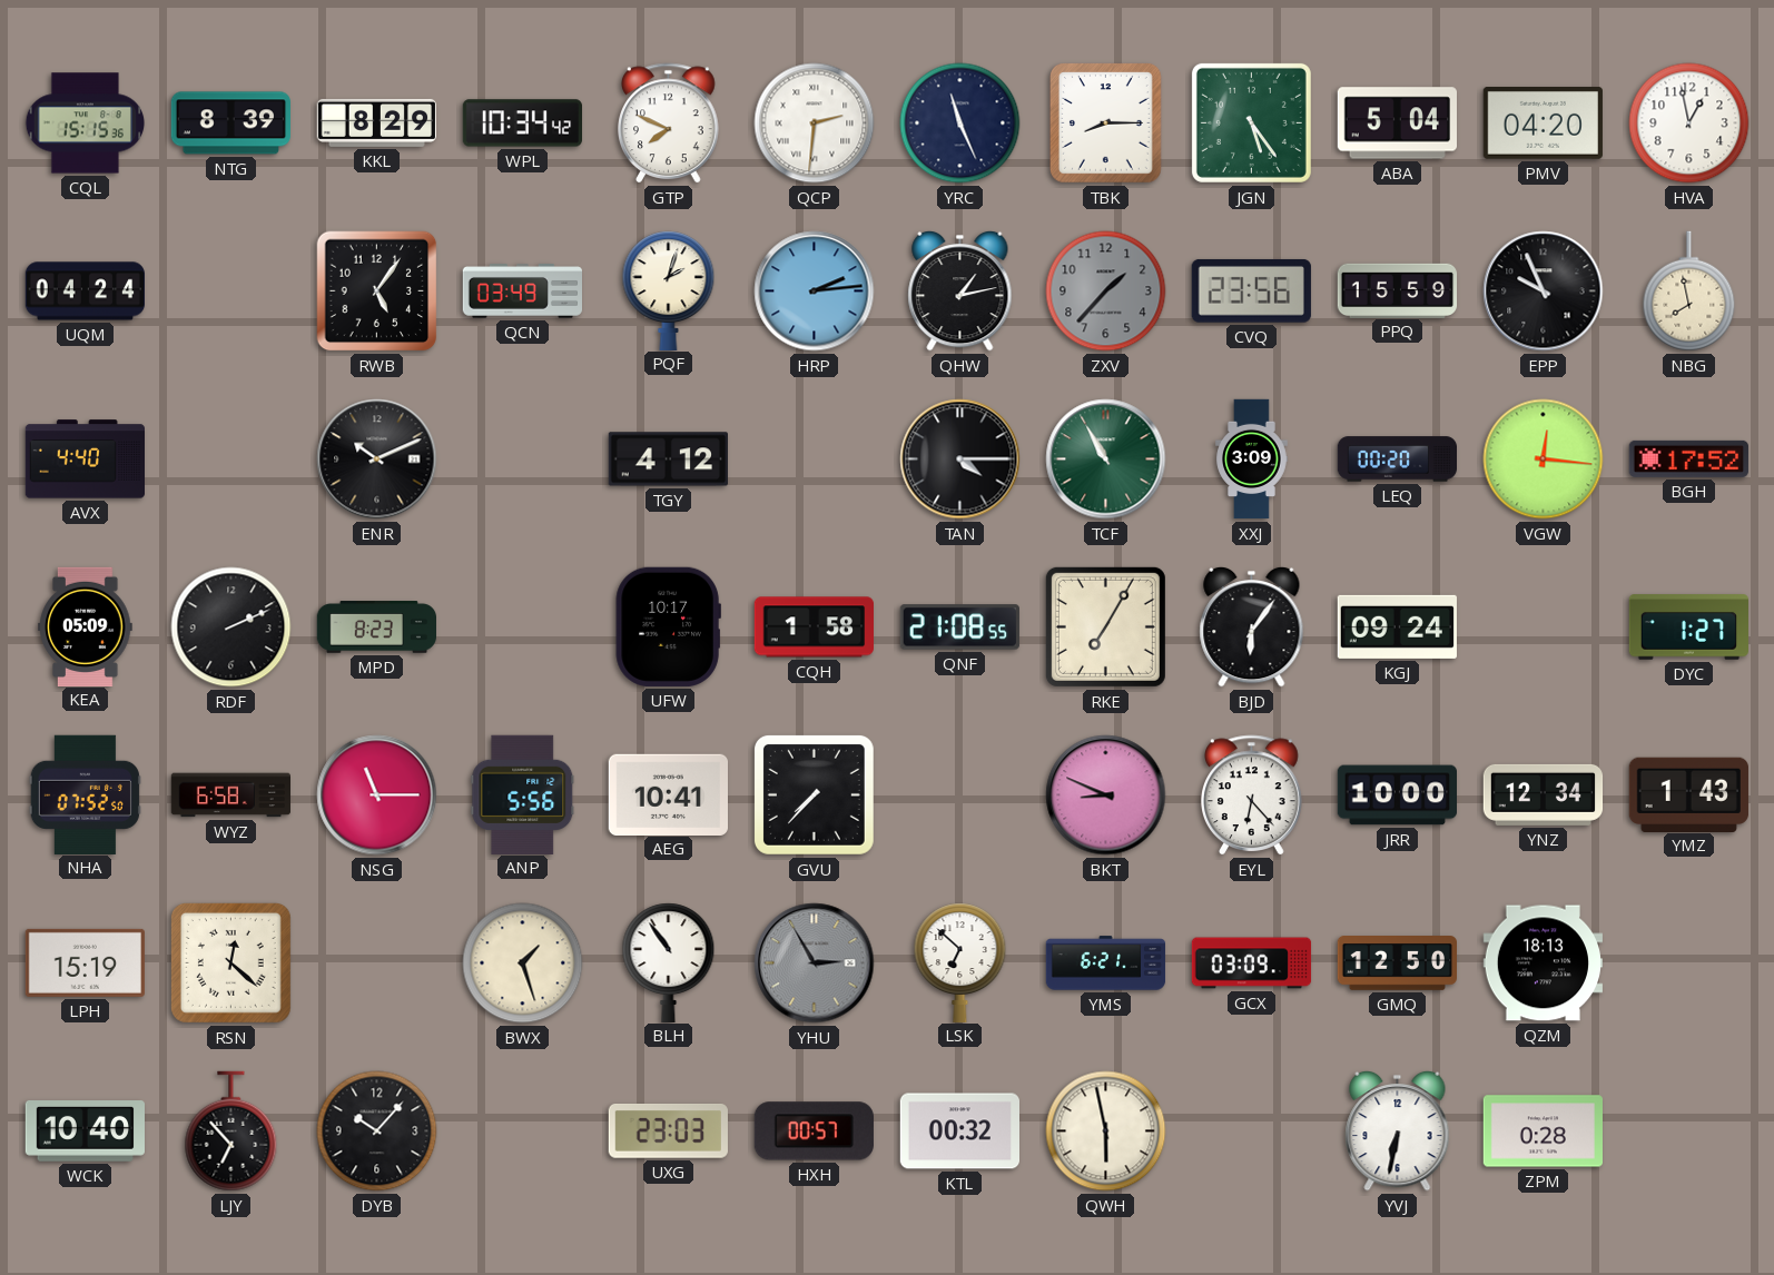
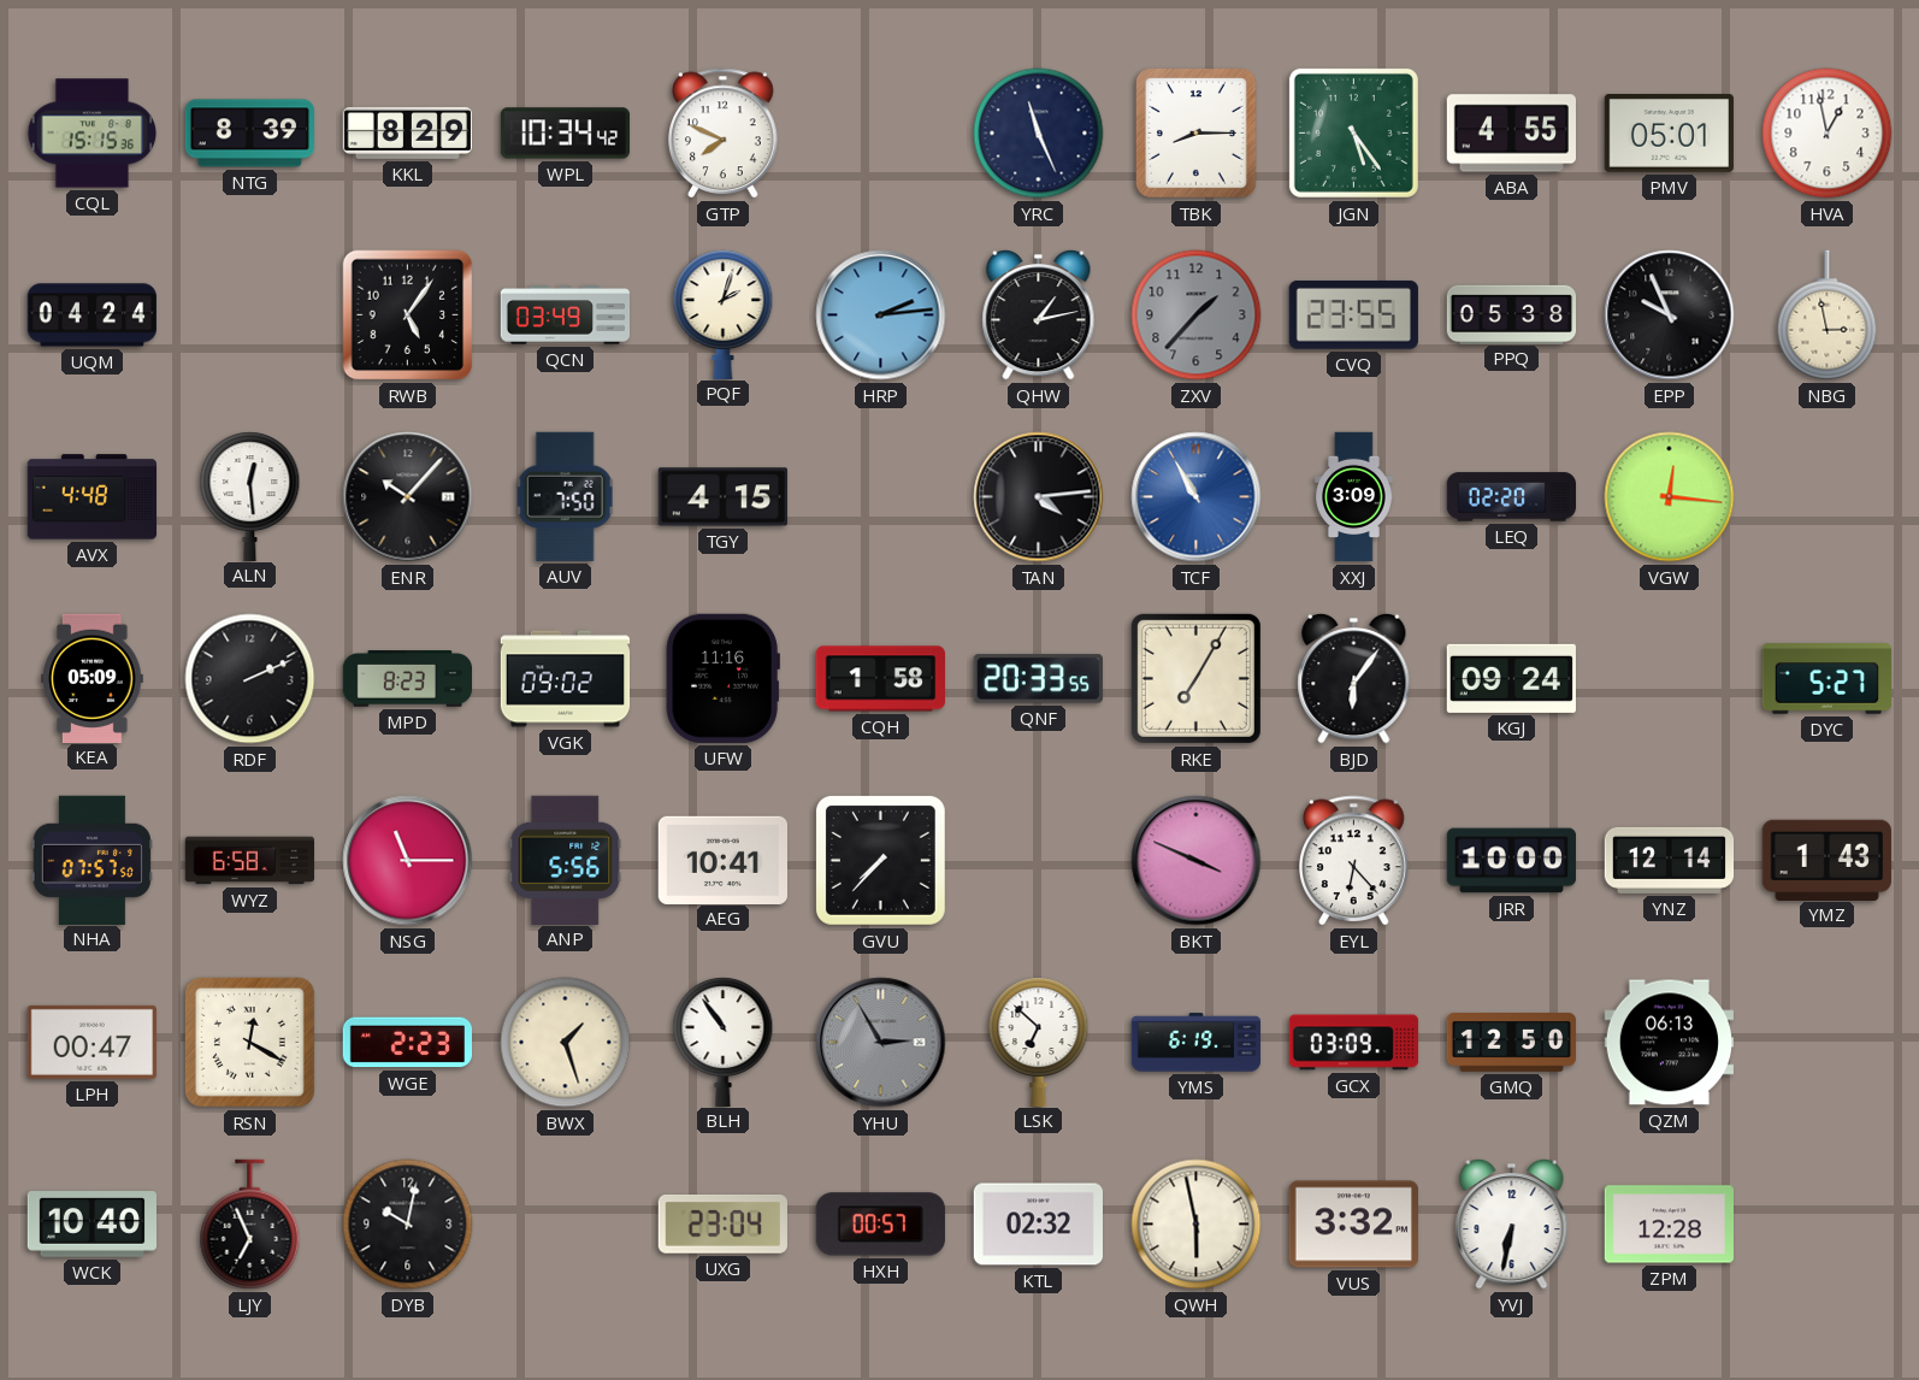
QCP: 2:31 -> none
ABA: 5:04 -> 4:55
PMV: 04:20 -> 05:01
CVQ: 23:56 -> 23:55
PPQ: 15:59 -> 05:38
NBG: 7:58 -> 2:58
AVX: 4:40 -> 4:48
ALN: none -> 12:29
ENR: 10:11 -> 10:07
AUV: none -> 7:50
TGY: 4:12 -> 4:15
TAN: 4:15 -> 4:14
TCF dial: green -> blue
LEQ: 00:20 -> 02:20
BGH: 17:52 -> none
VGK: none -> 09:02
UFW: 10:17 -> 11:16
QNF: 21:08 -> 20:33
DYC: 1:27 -> 5:27
NHA: 07:52 -> 07:57
BKT: 8:49 -> 3:49
YNZ: 12:34 -> 12:14
LPH: 15:19 -> 00:47
RSN: 12:22 -> 12:20
WGE: none -> 2:23
YMS: 6:21 -> 6:19
QZM: 18:13 -> 06:13
LJY: 6:53 -> 6:56
DYB: 10:07 -> 10:02
UXG: 23:03 -> 23:04
KTL: 00:32 -> 02:32
VUS: none -> 3:32
ZPM: 0:28 -> 12:28
